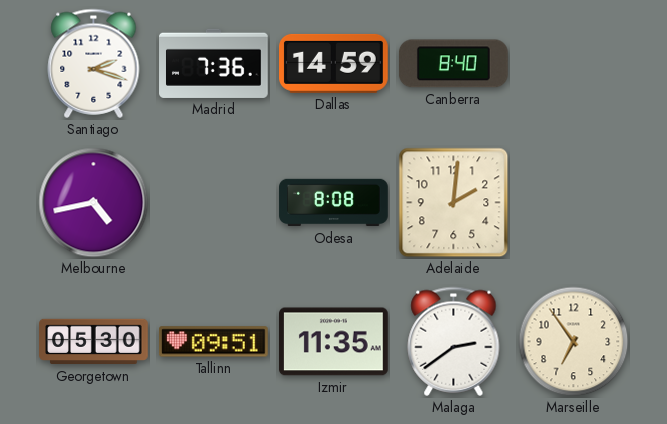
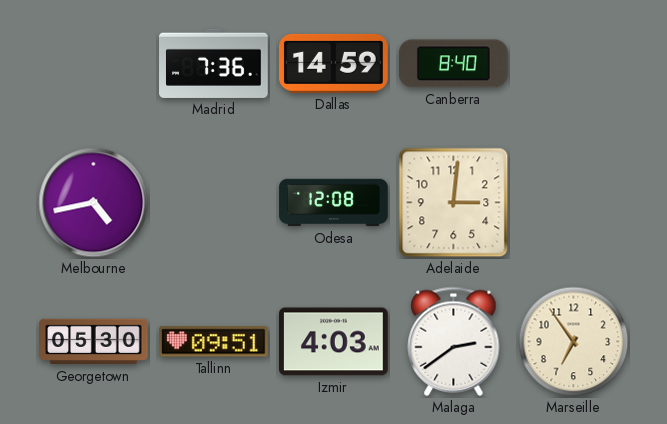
Santiago: 2:18 -> none
Odesa: 8:08 -> 12:08
Adelaide: 2:01 -> 3:01
Izmir: 11:35 -> 4:03
